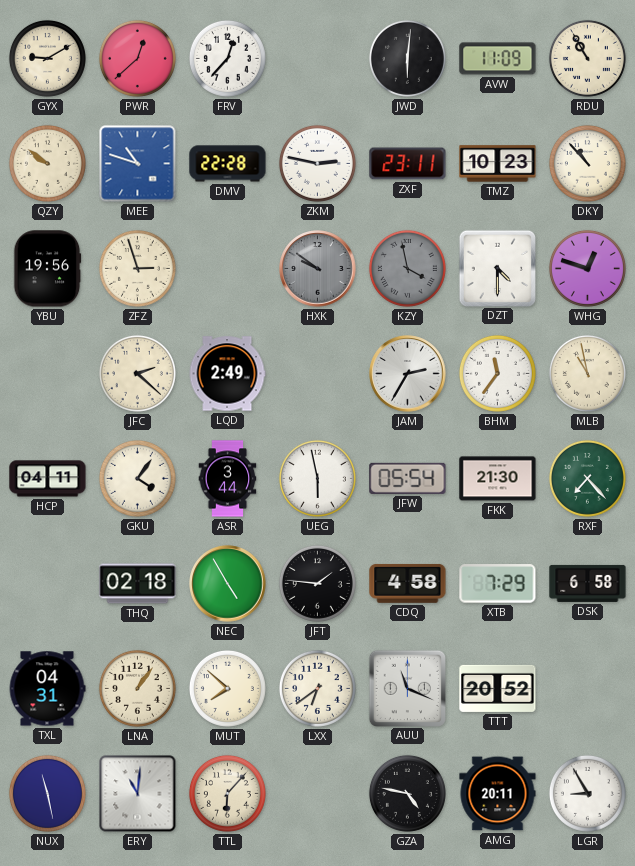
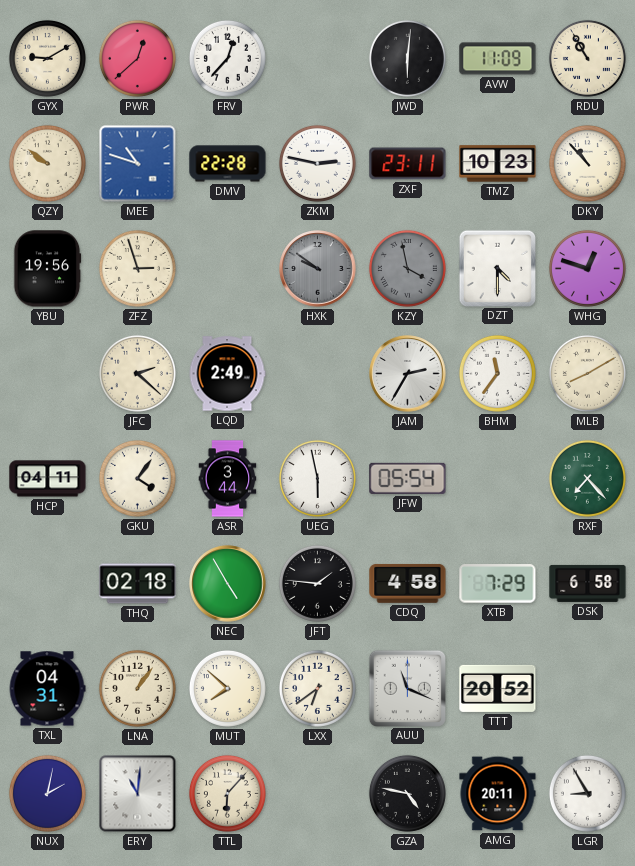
MLB: 10:58 -> 8:10
FKK: 21:30 -> none
NUX: 11:28 -> 2:02
